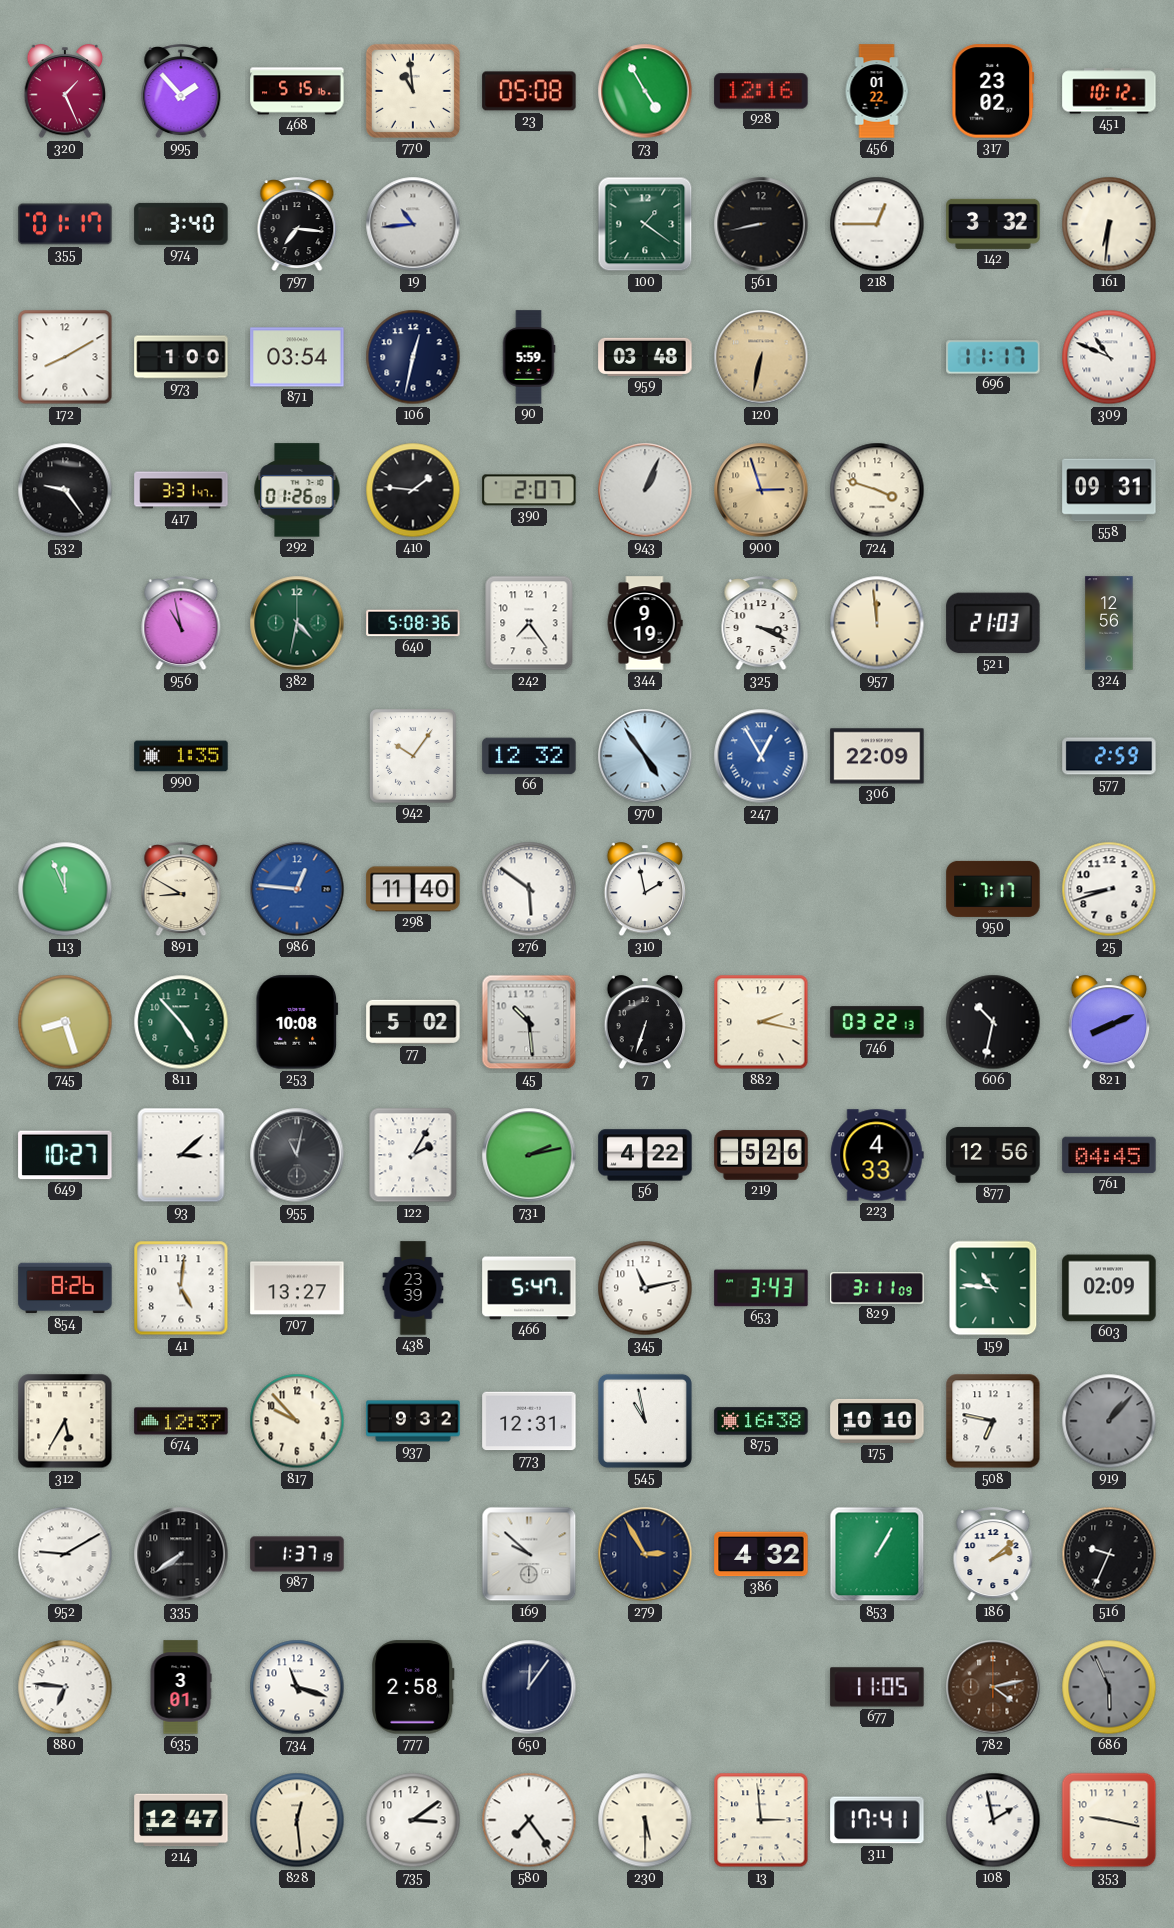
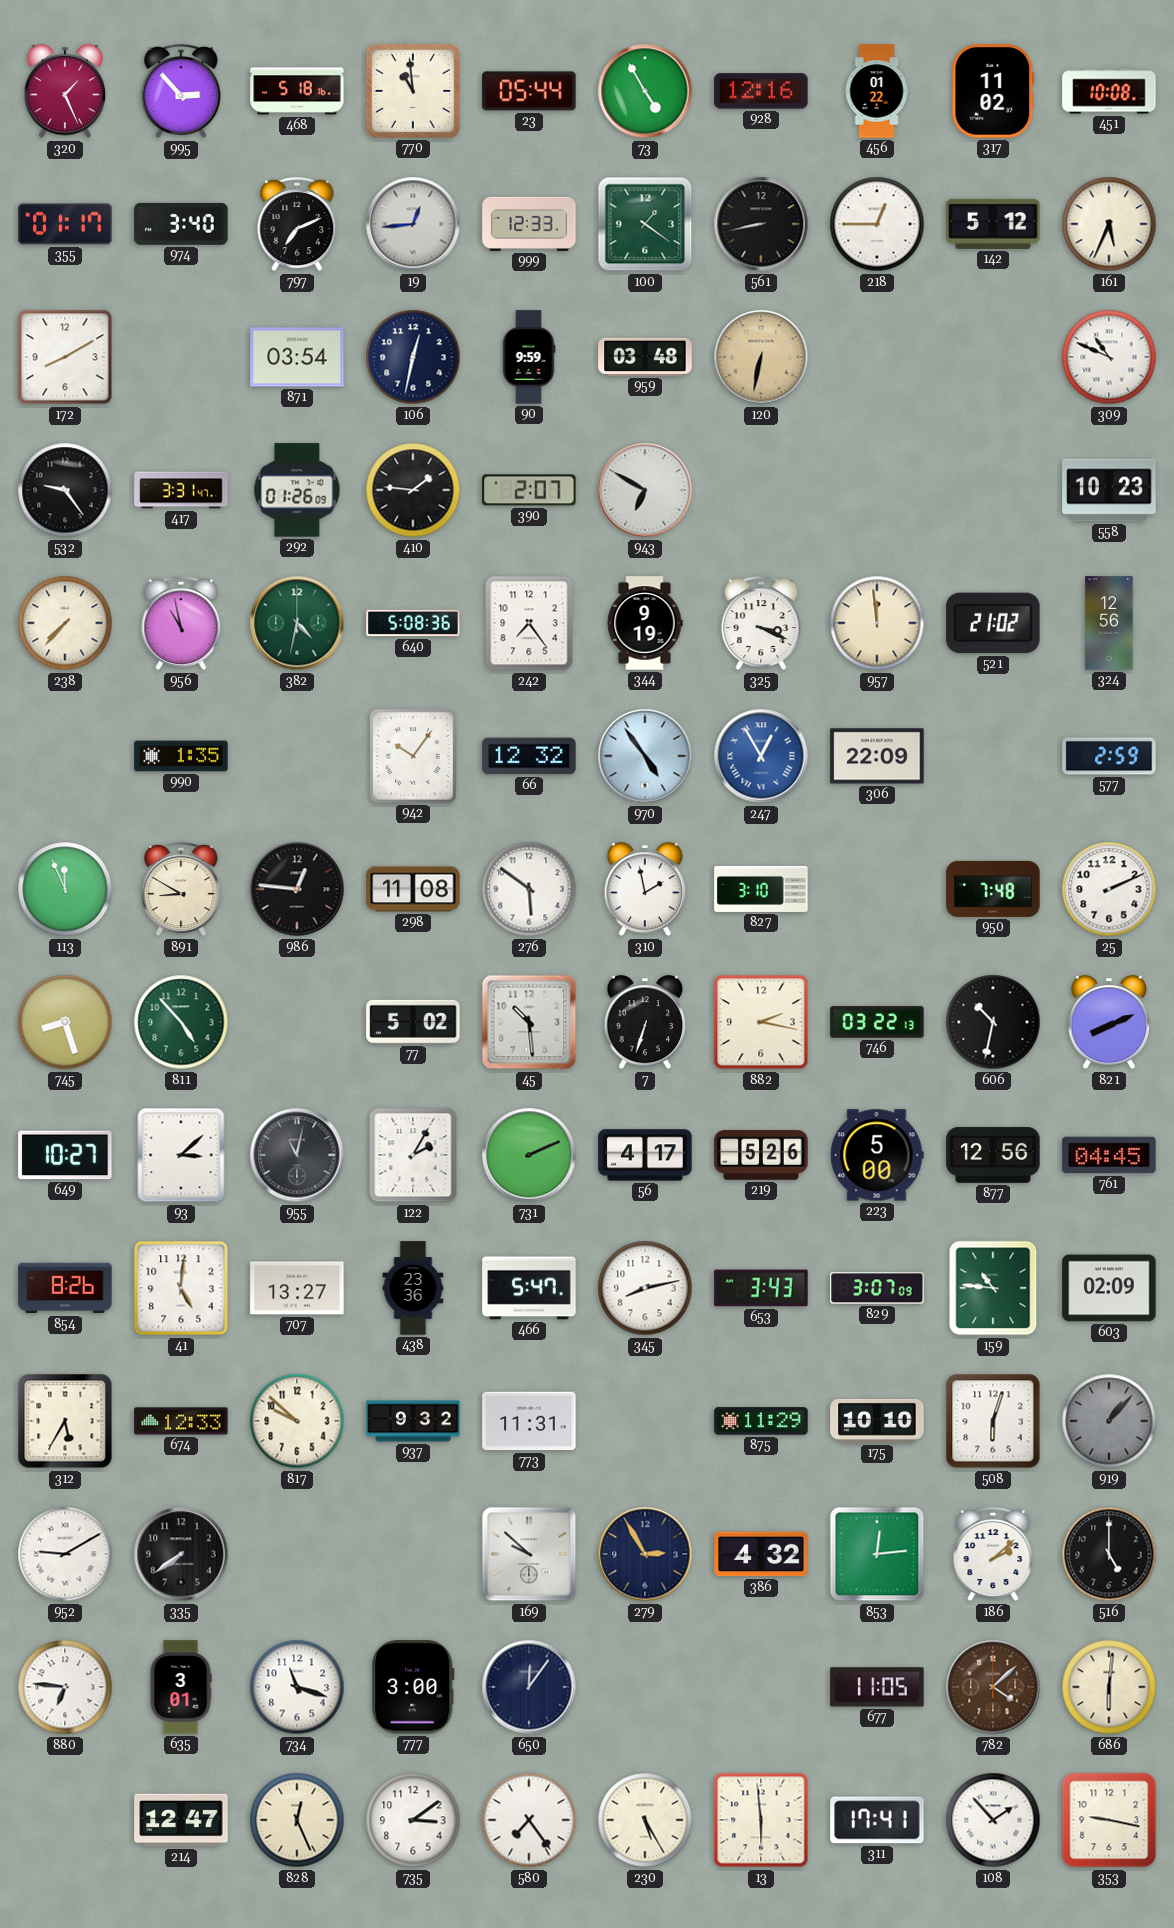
995: 1:53 -> 2:53
468: 5:15 -> 5:18
23: 05:08 -> 05:44
317: 23:02 -> 11:02
451: 10:12 -> 10:08
797: 7:16 -> 7:11
19: 10:44 -> 12:44
999: none -> 12:33
142: 3:32 -> 5:12
161: 6:31 -> 5:34
973: 1:00 -> none
90: 5:59 -> 9:59
696: 11:17 -> none
943: 1:04 -> 6:50
900: 2:57 -> none
724: 3:48 -> none
558: 09:31 -> 10:23
238: none -> 7:37
521: 21:03 -> 21:02
986 dial: blue -> black
298: 11:40 -> 11:08
827: none -> 3:10
950: 7:17 -> 7:48
25: 8:42 -> 2:11
253: 10:08 -> none
731: 2:13 -> 2:11
56: 4:22 -> 4:17
223: 4:33 -> 5:00
438: 23:39 -> 23:36
345: 11:13 -> 8:13
829: 3:11 -> 3:07
674: 12:37 -> 12:33
817: 9:53 -> 9:52
773: 12:31 -> 11:31
545: 10:58 -> none
875: 16:38 -> 11:29
508: 6:47 -> 6:03
987: 1:37 -> none
853: 1:05 -> 12:14
516: 9:34 -> 5:00
777: 2:58 -> 3:00
782: 4:13 -> 4:08
686: 5:56 -> 6:01
686 dial: grey -> cream
828: 12:29 -> 12:26
230: 5:30 -> 5:25
13: 2:59 -> 5:59
108: 1:58 -> 1:53
